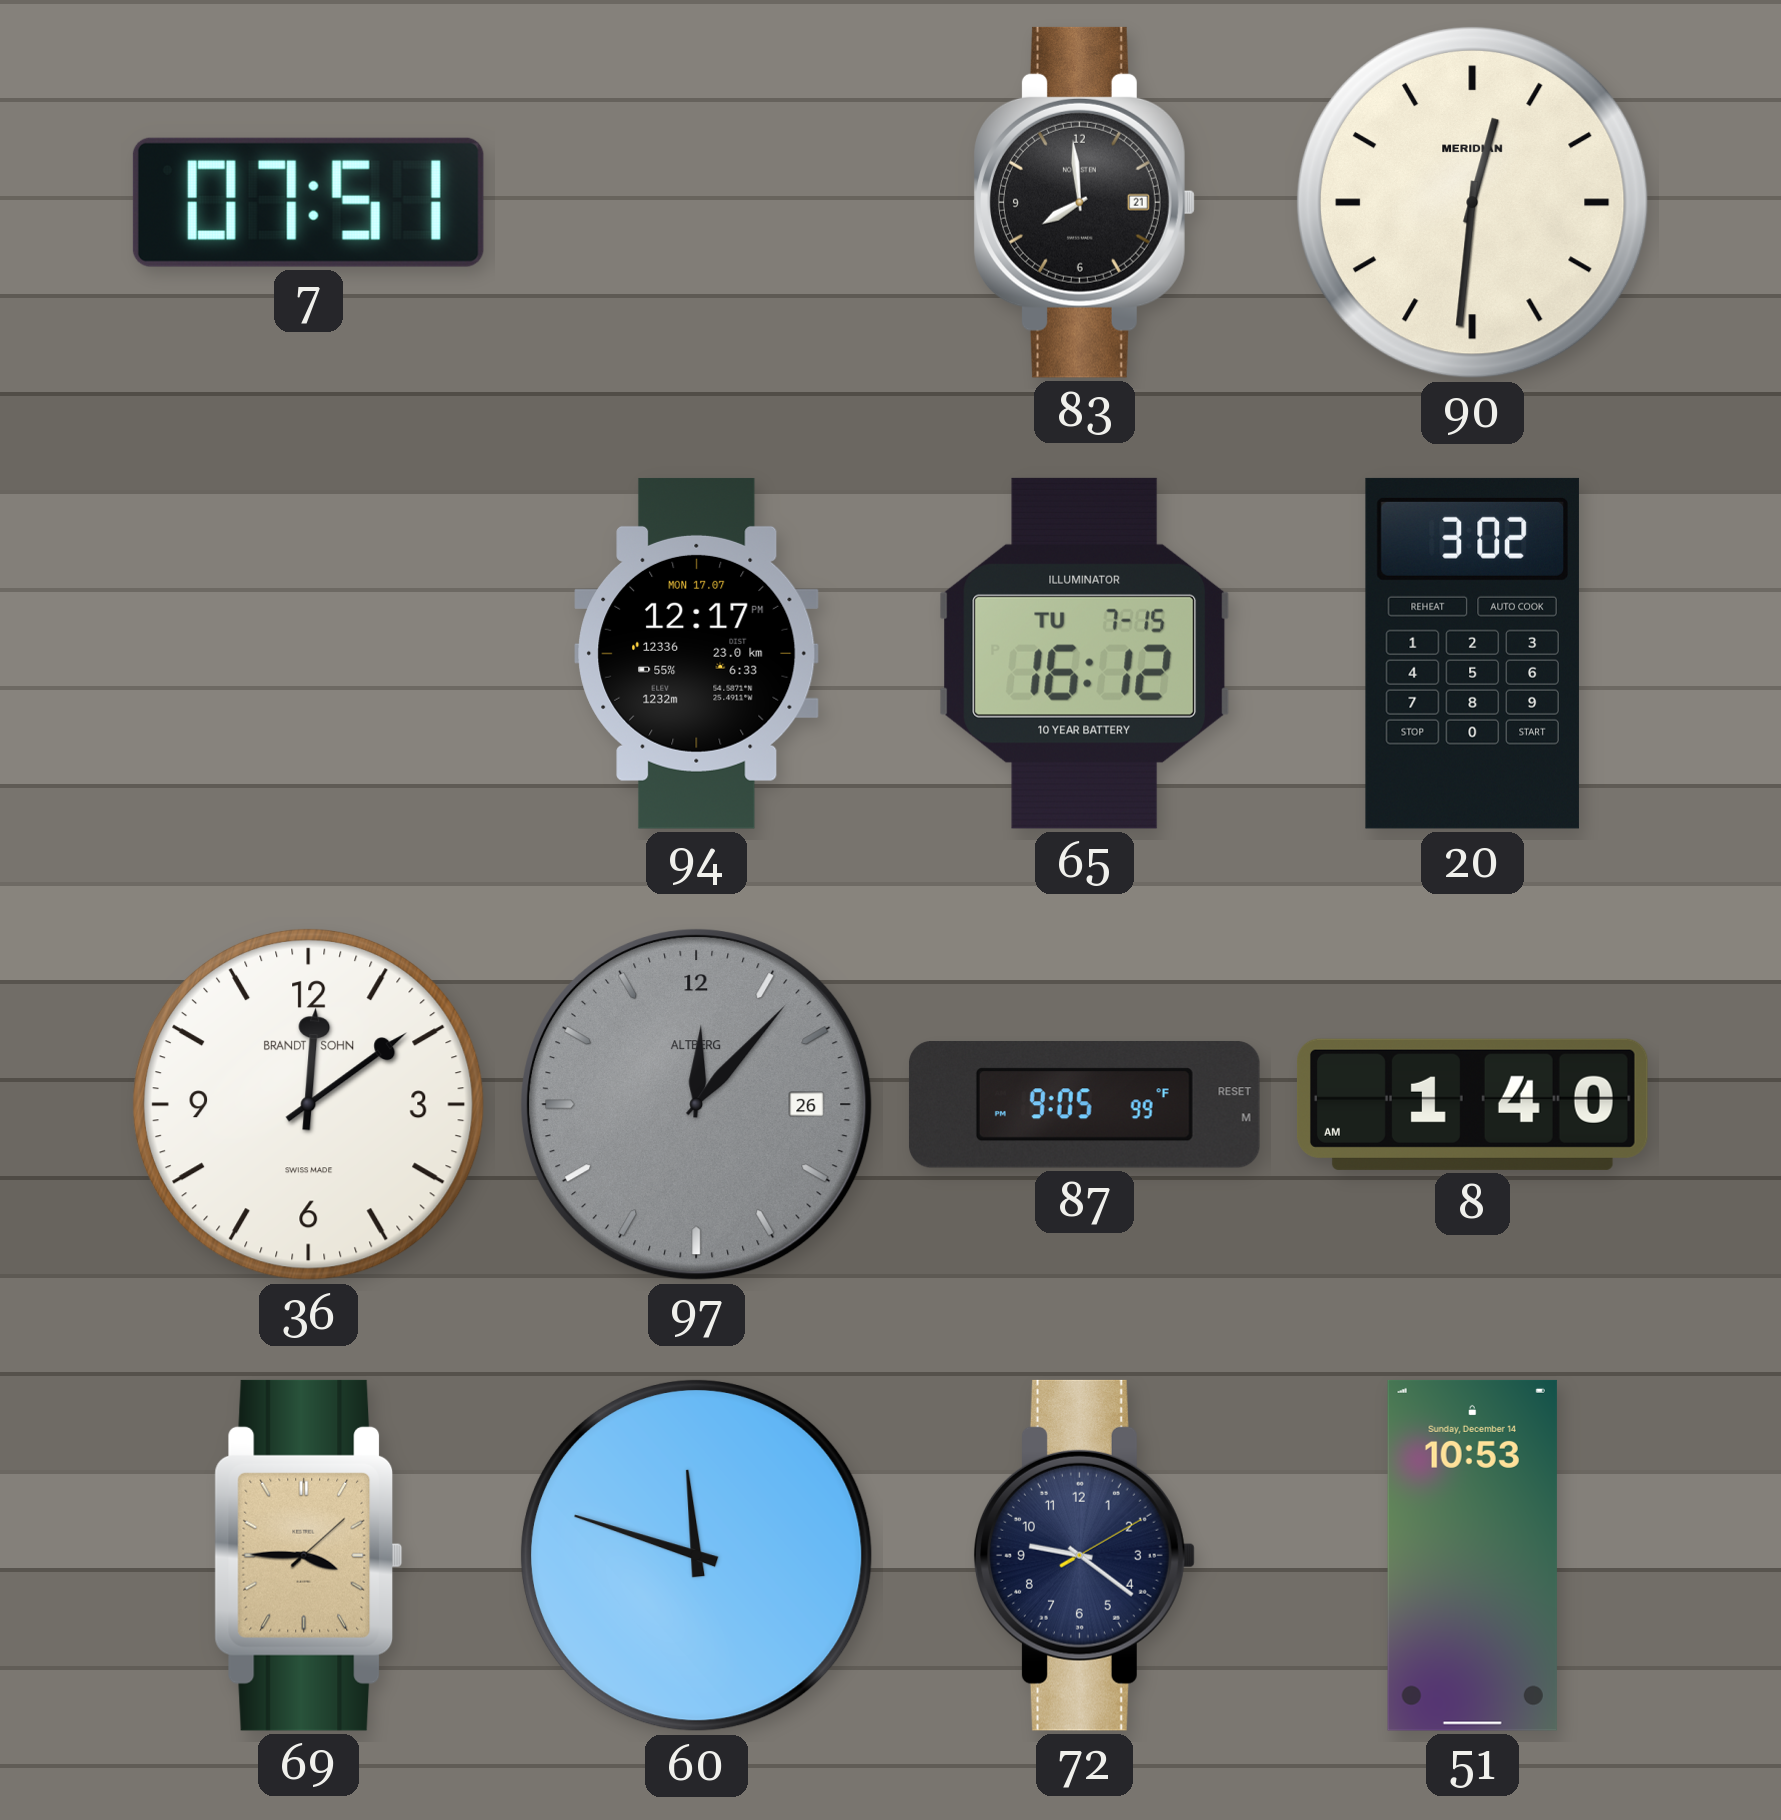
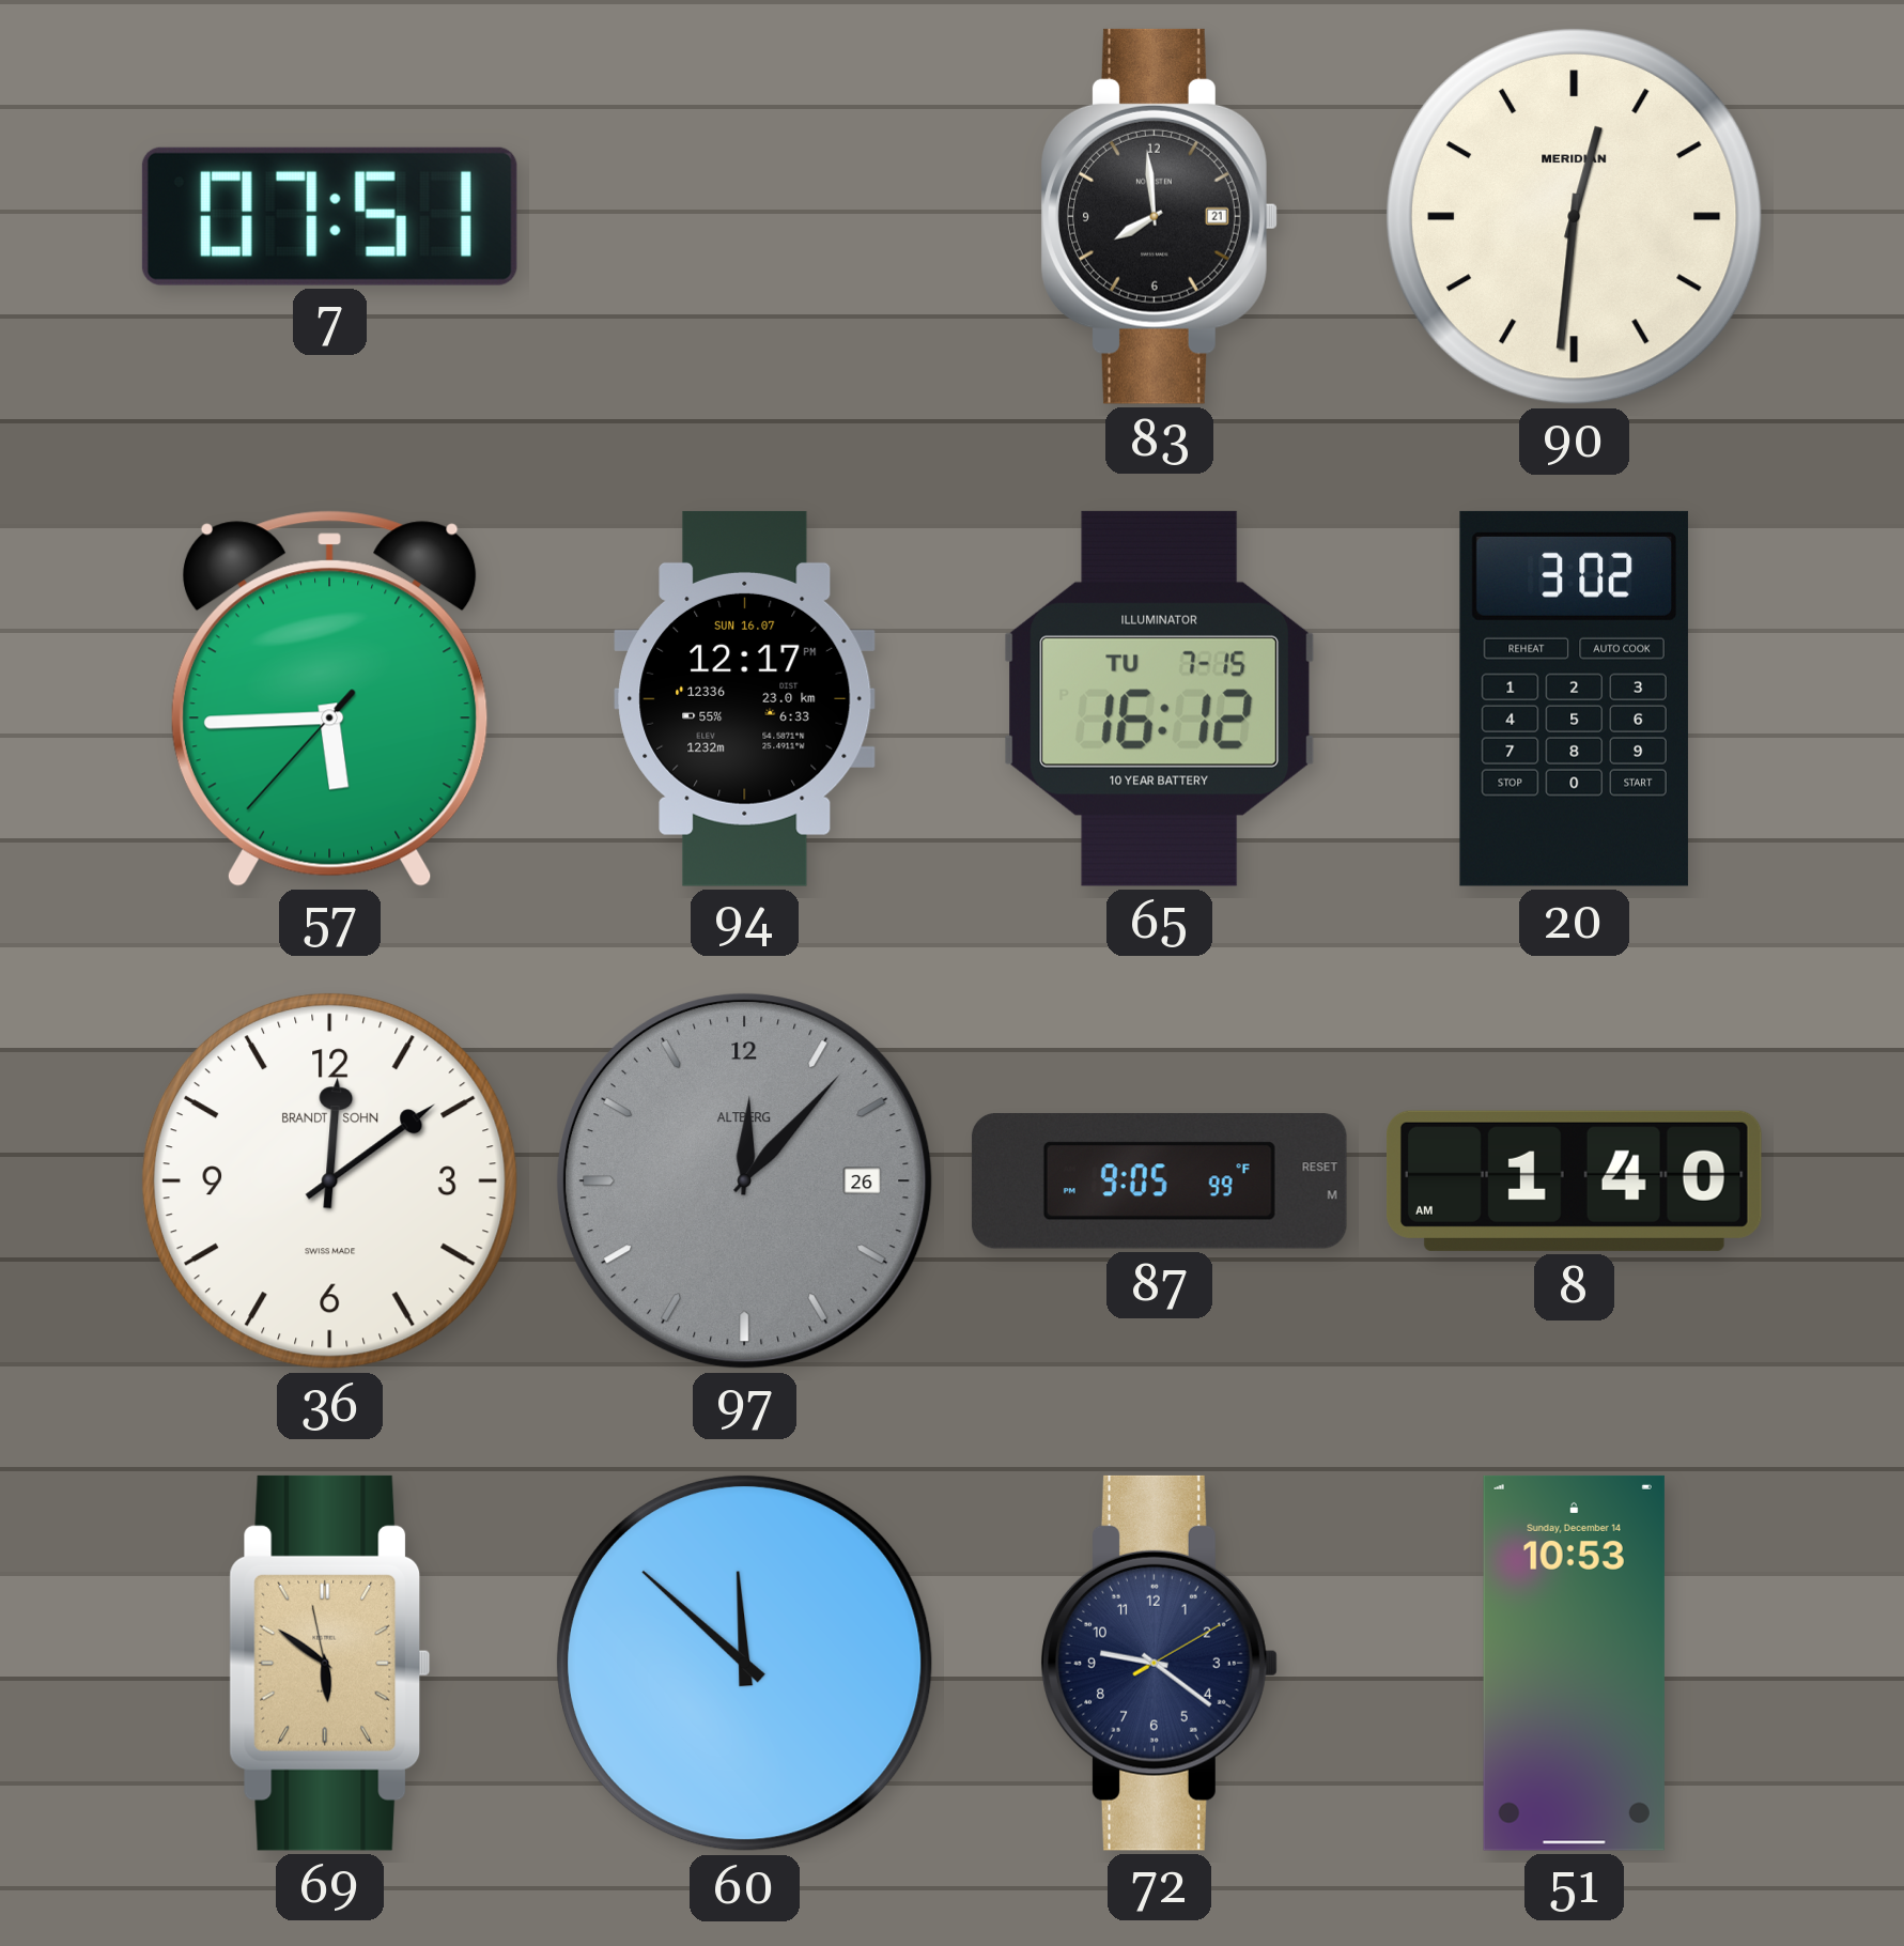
57: none -> 5:44
94 date: MON 17.07 -> SUN 16.07
69: 3:45 -> 5:50
60: 11:48 -> 11:52
